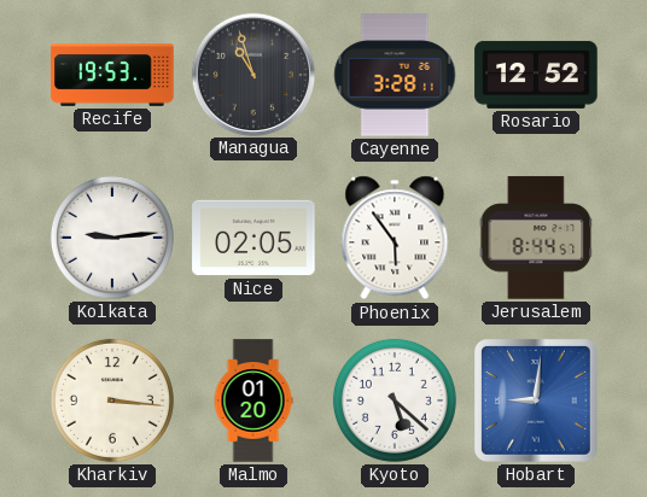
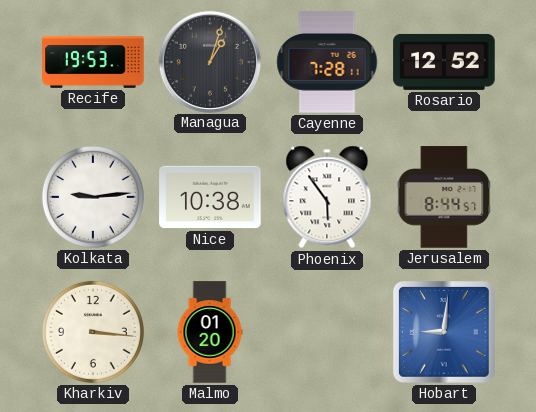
Managua: 10:57 -> 1:03
Cayenne: 3:28 -> 7:28
Nice: 02:05 -> 10:38
Kyoto: 5:22 -> none
